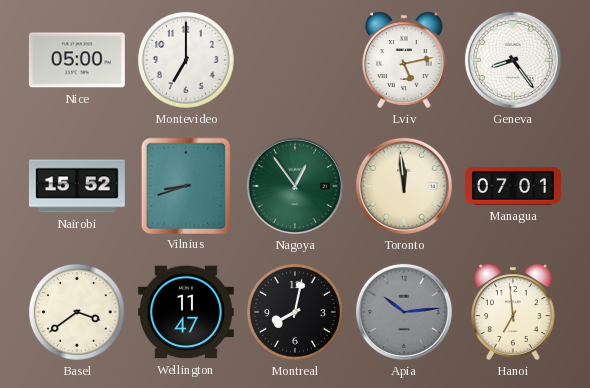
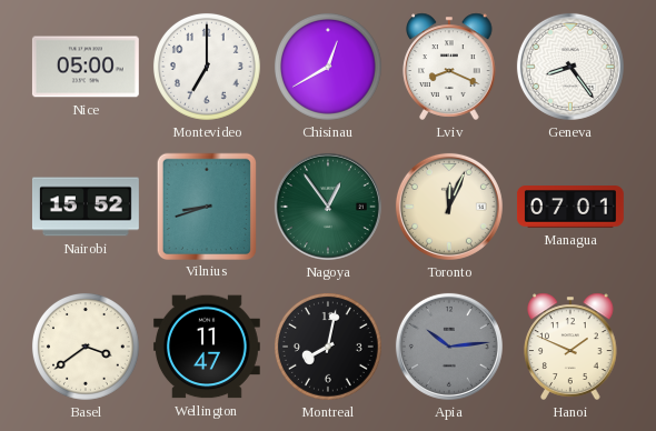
Chisinau: none -> 12:40
Lviv: 5:13 -> 8:19
Toronto: 11:59 -> 12:04
Hanoi: 6:59 -> 1:49
